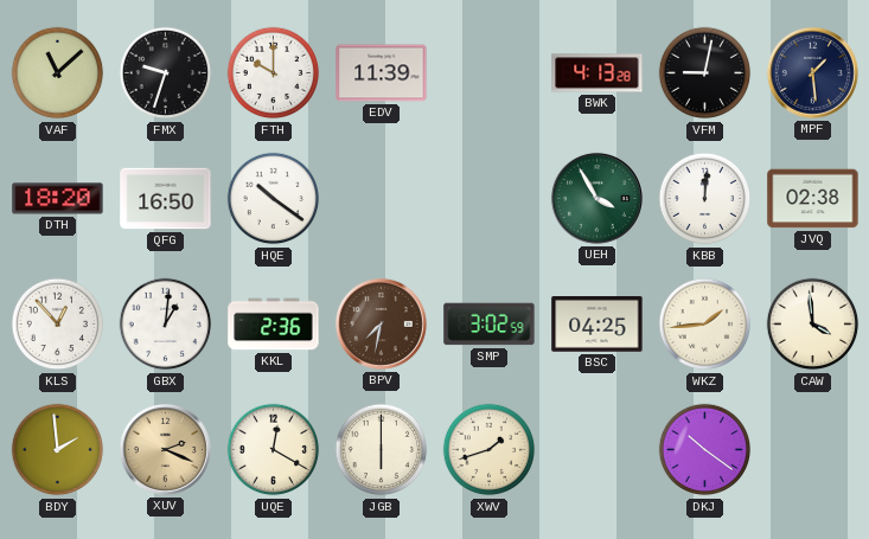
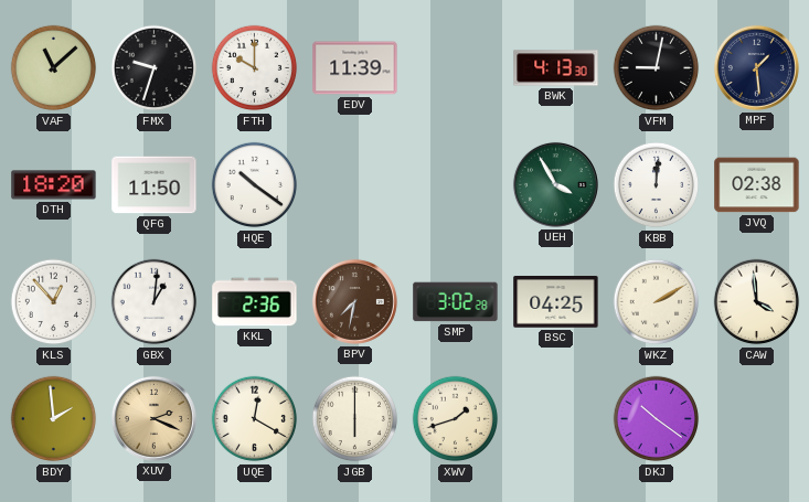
BWK: 4:13:28 -> 4:13:30
QFG: 16:50 -> 11:50
SMP: 3:02:59 -> 3:02:28
WKZ: 1:44 -> 2:10
